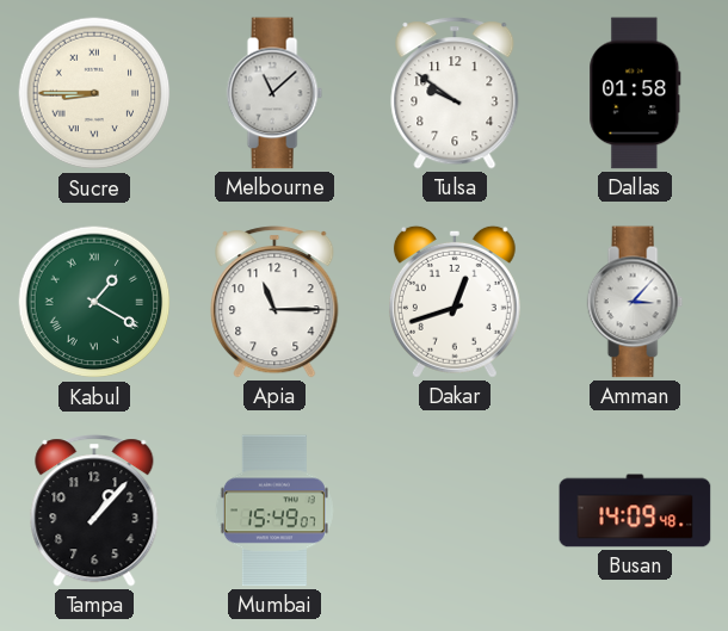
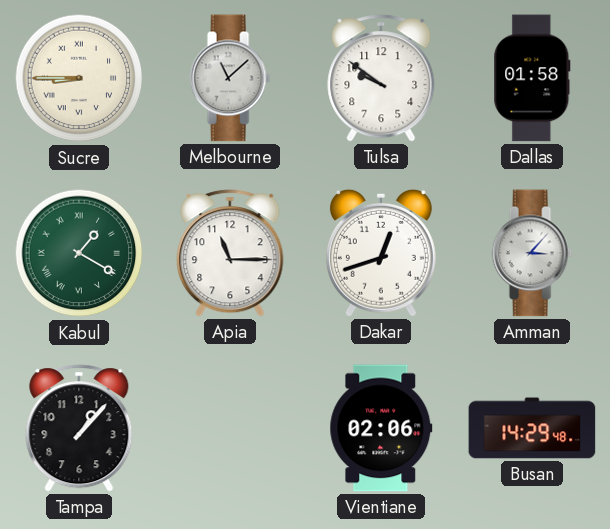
Mumbai: 15:49 -> none
Vientiane: none -> 02:06
Busan: 14:09 -> 14:29
